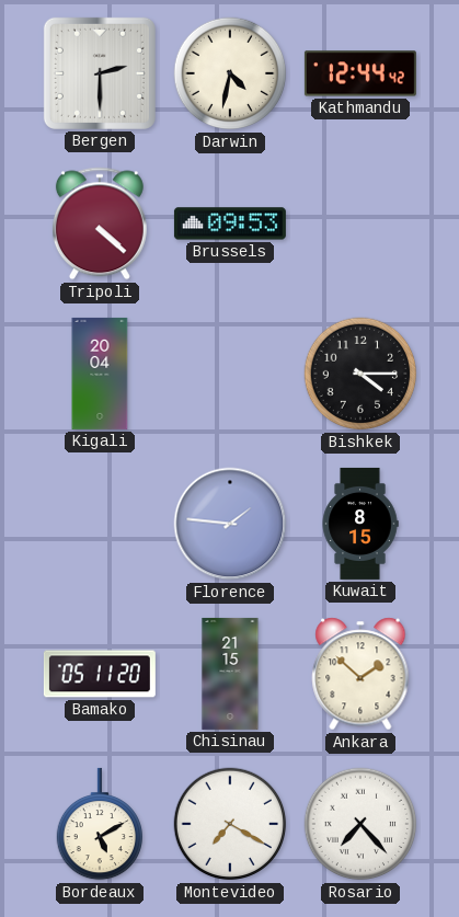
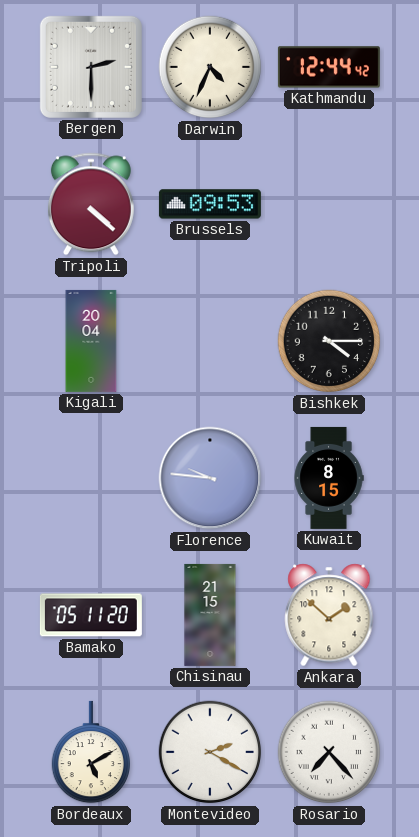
Darwin: 4:32 -> 4:34
Florence: 1:46 -> 9:46
Montevideo: 7:20 -> 2:20
